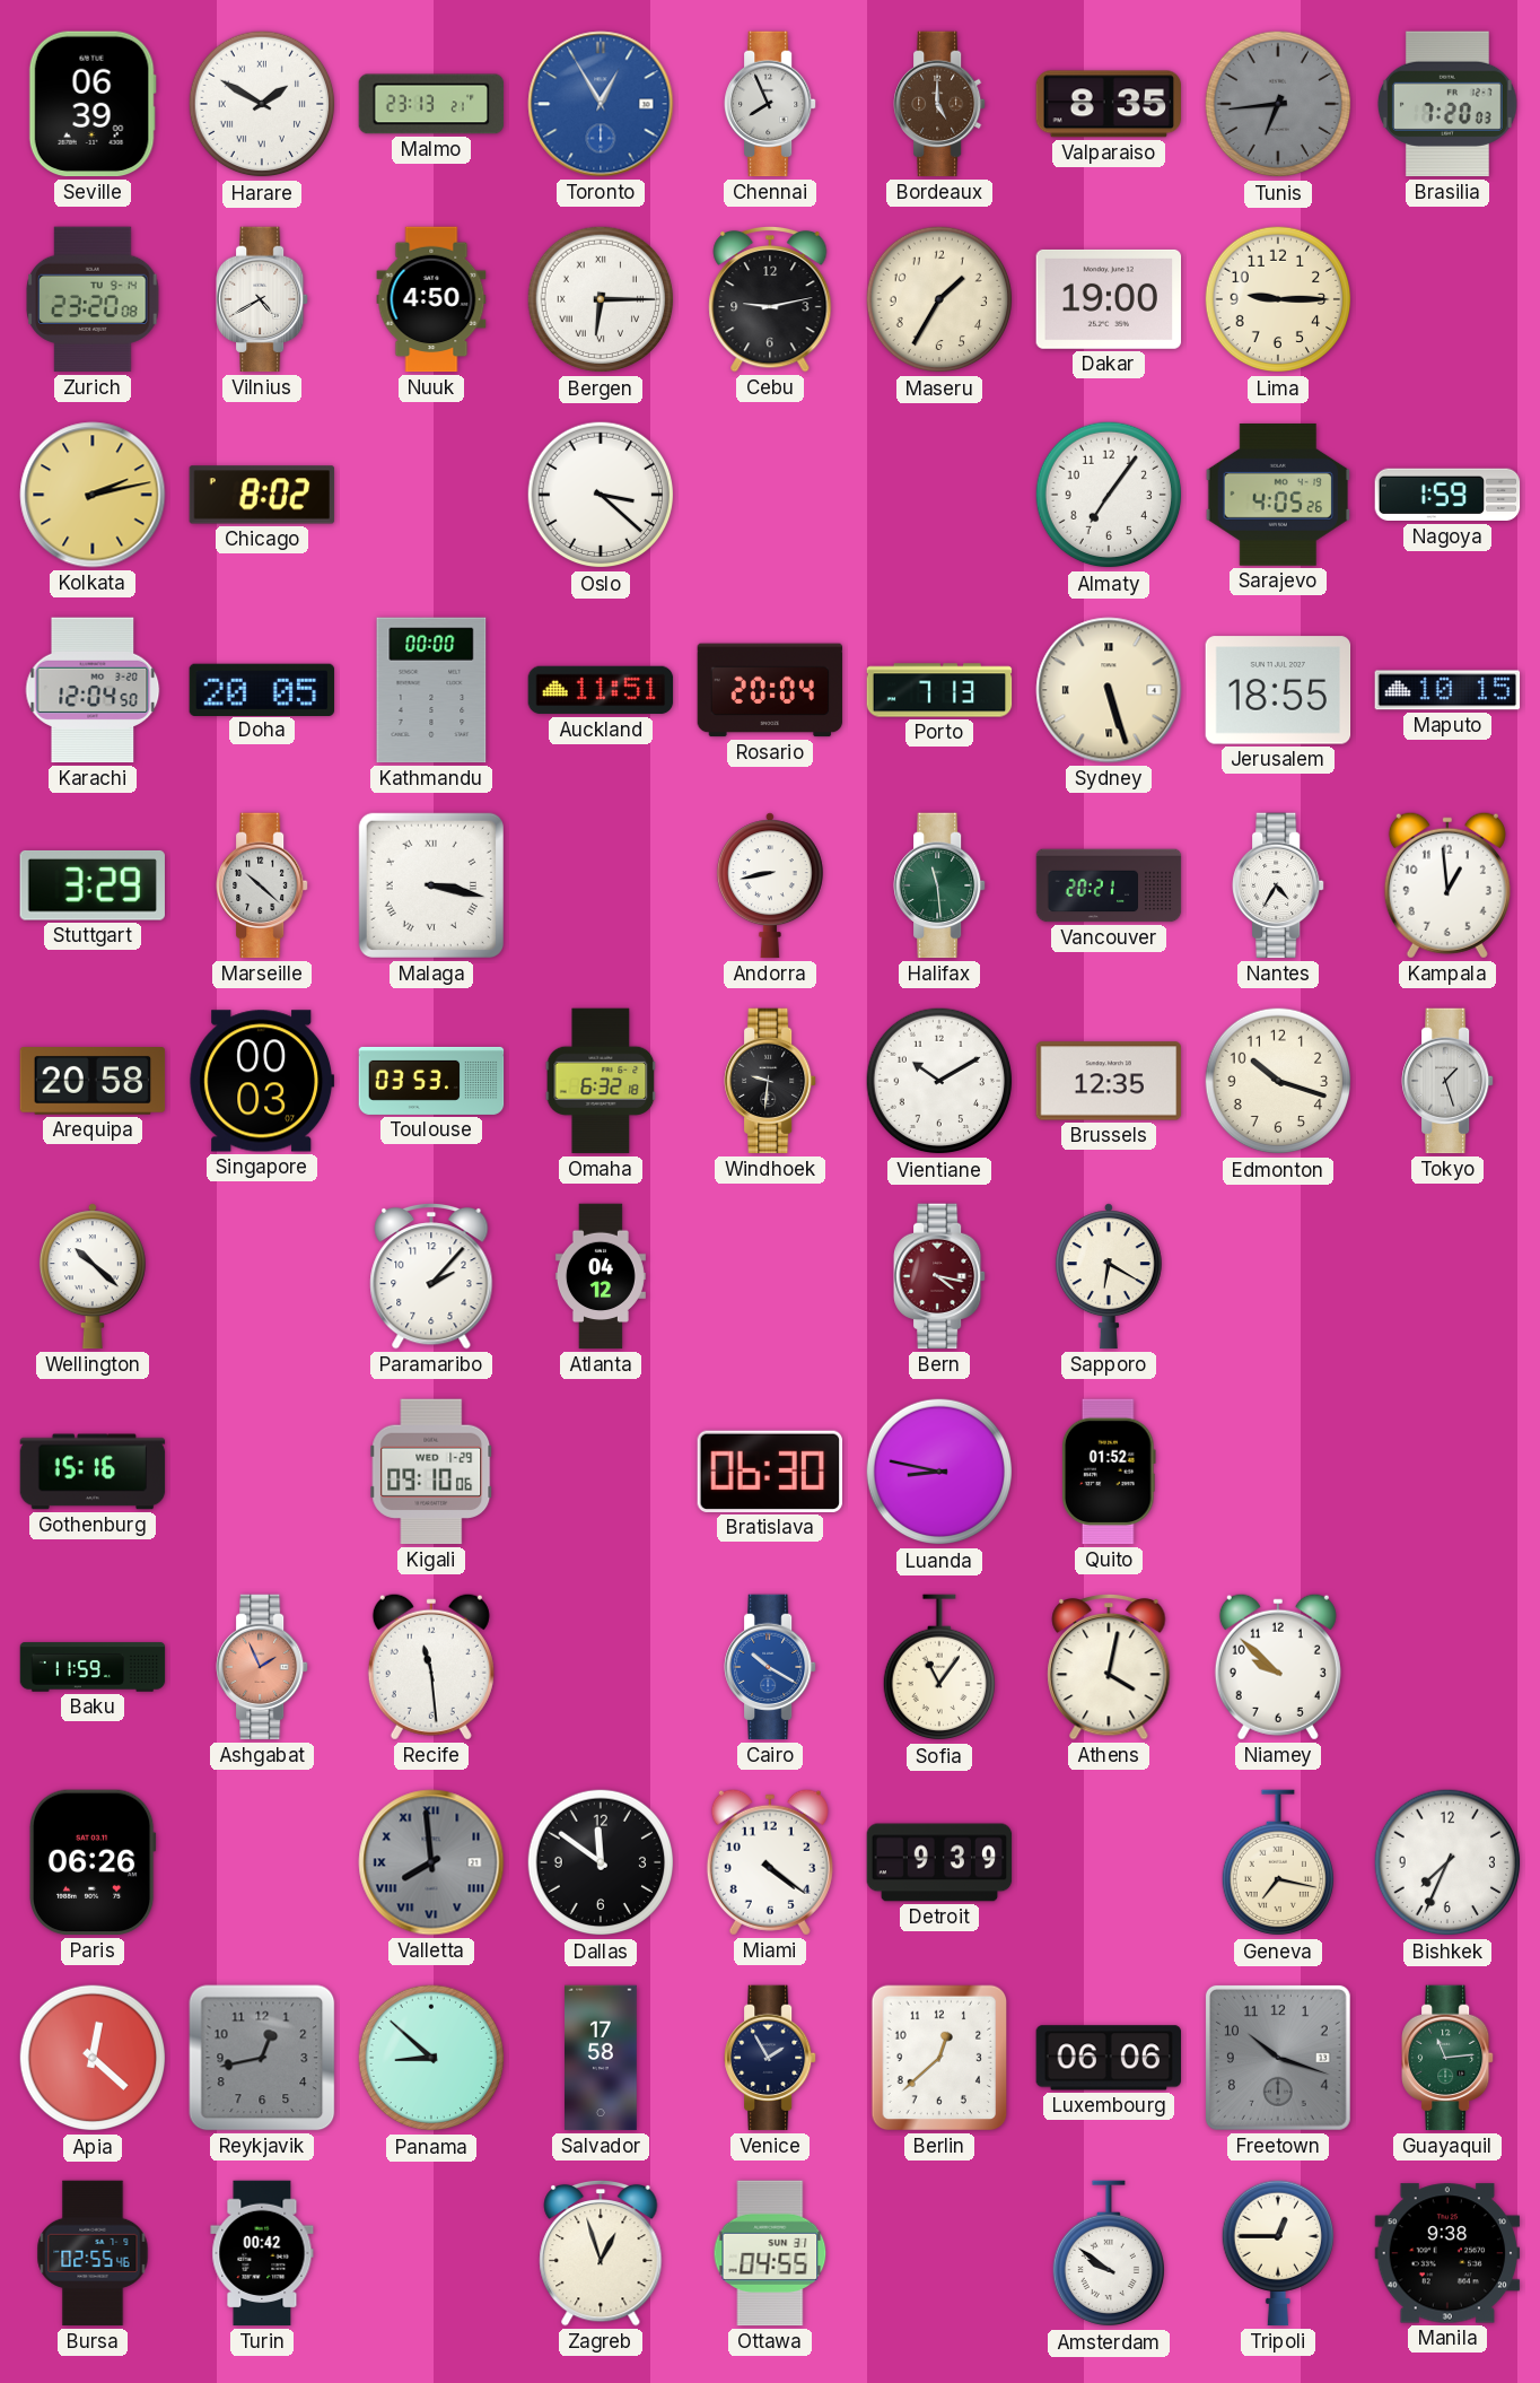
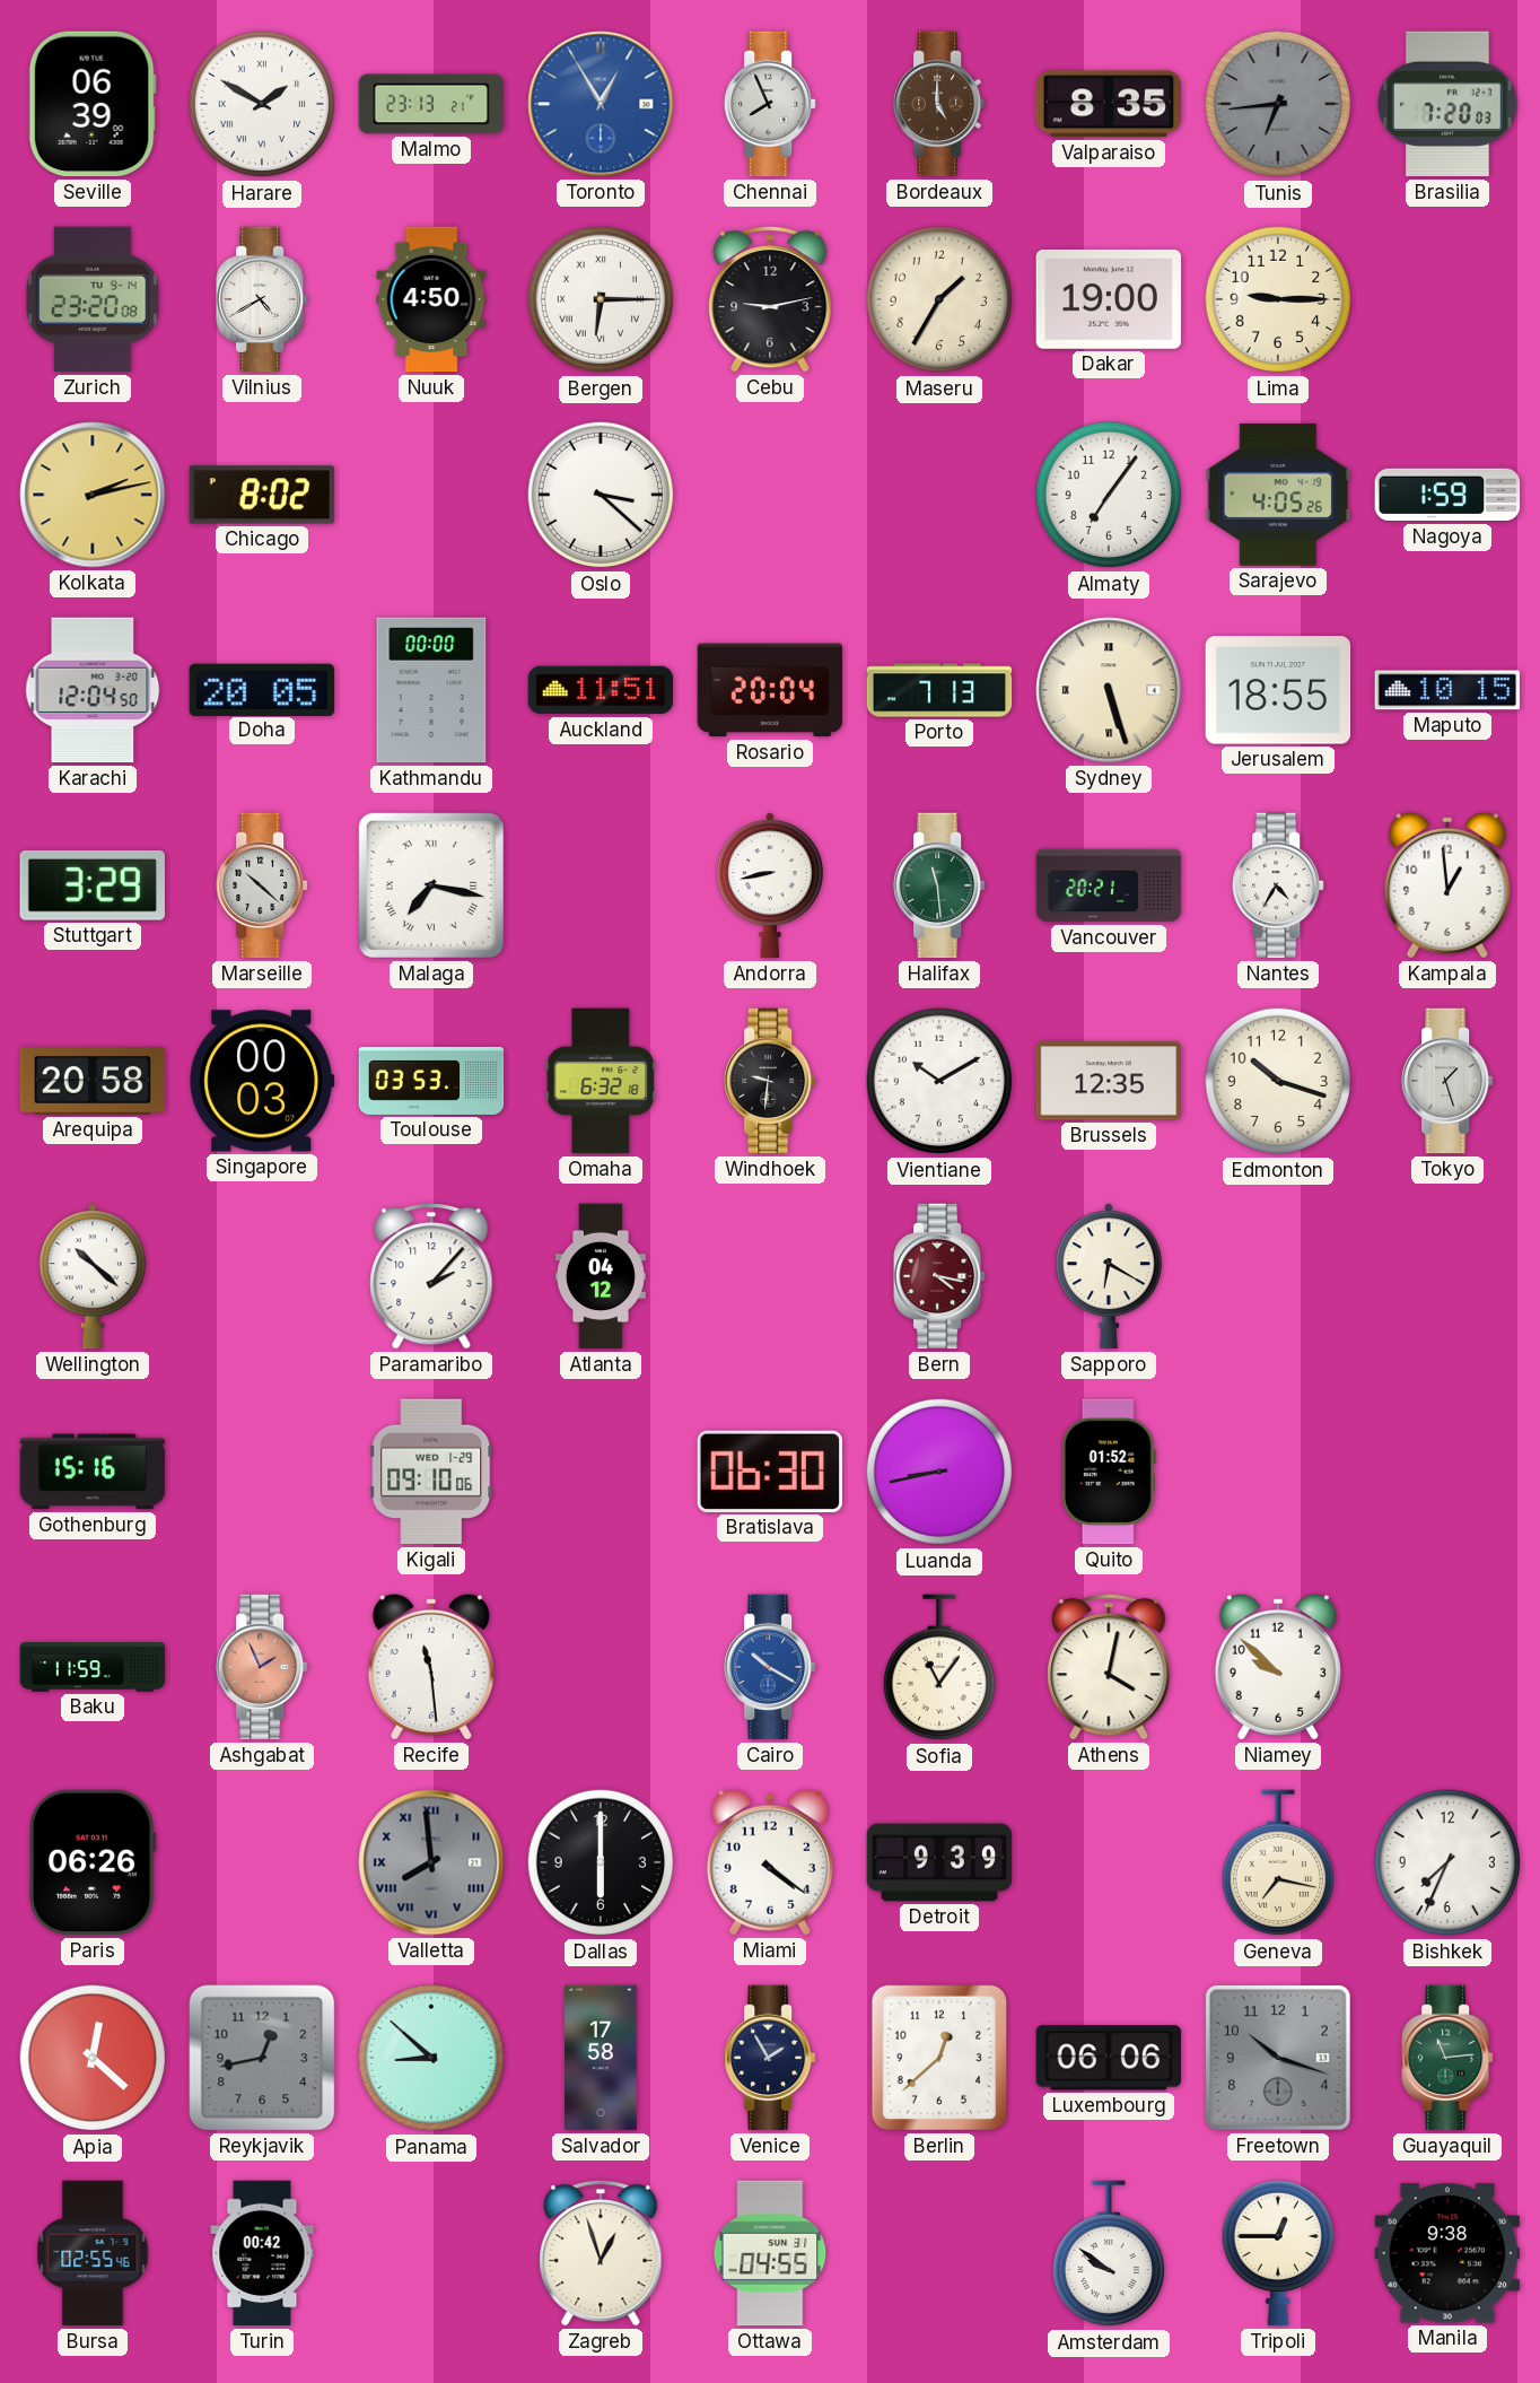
Malaga: 3:17 -> 7:17
Luanda: 8:47 -> 8:43
Dallas: 11:51 -> 6:00
